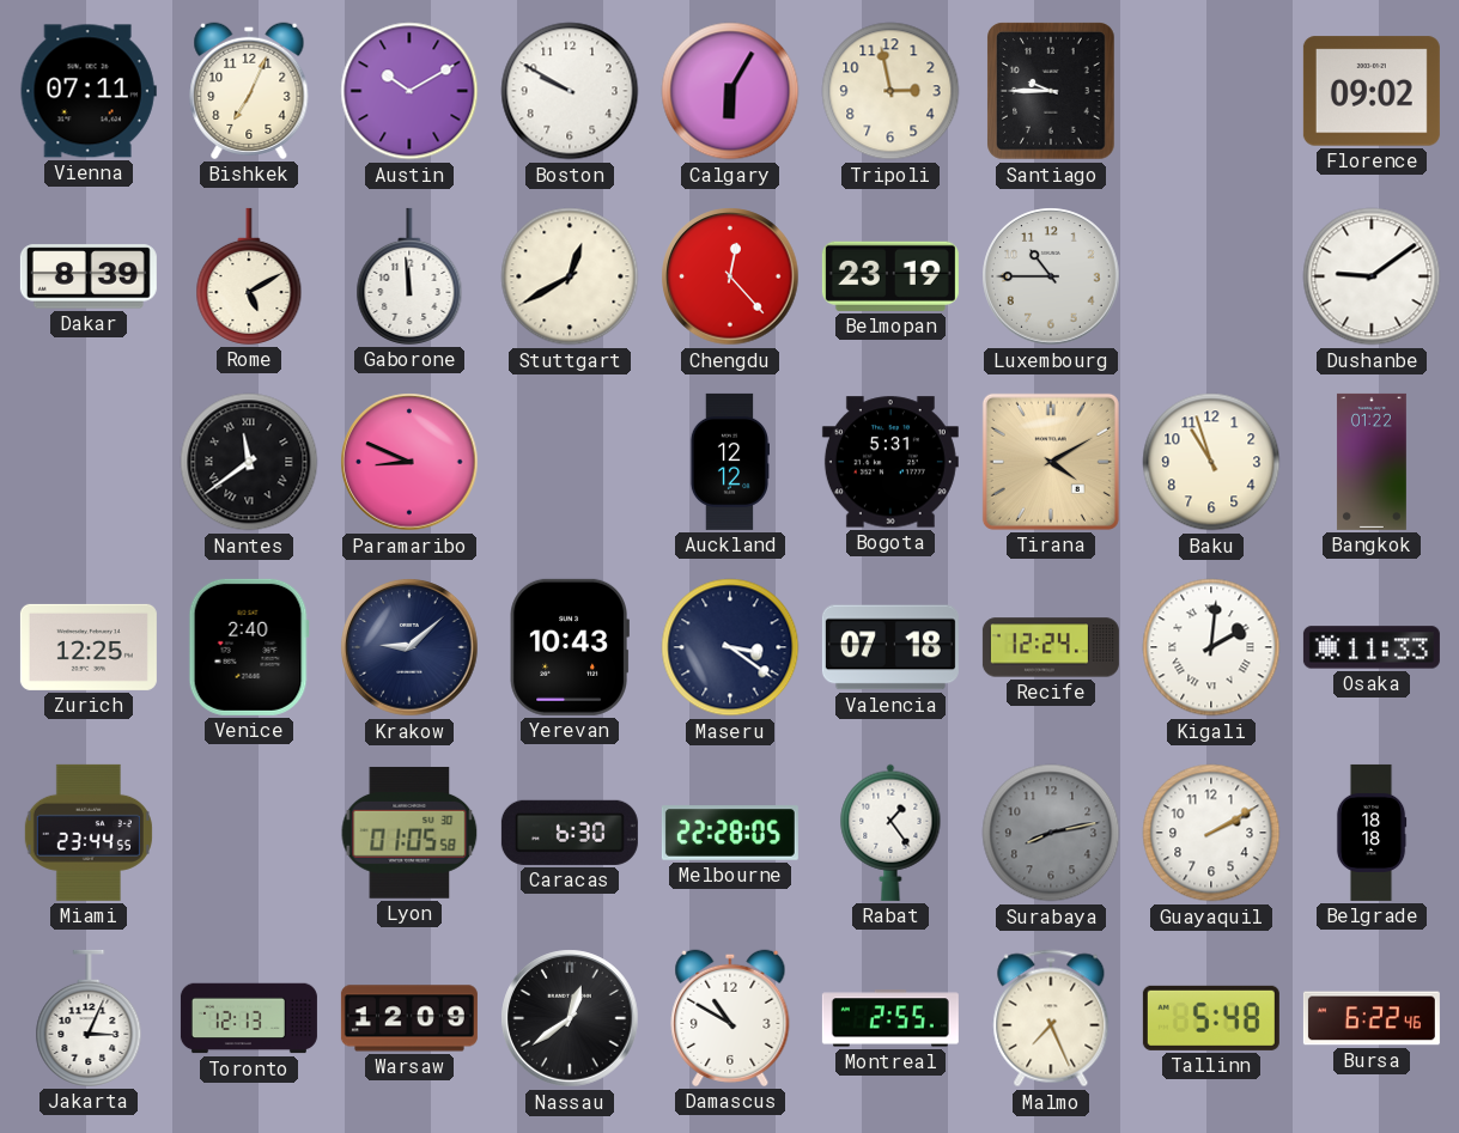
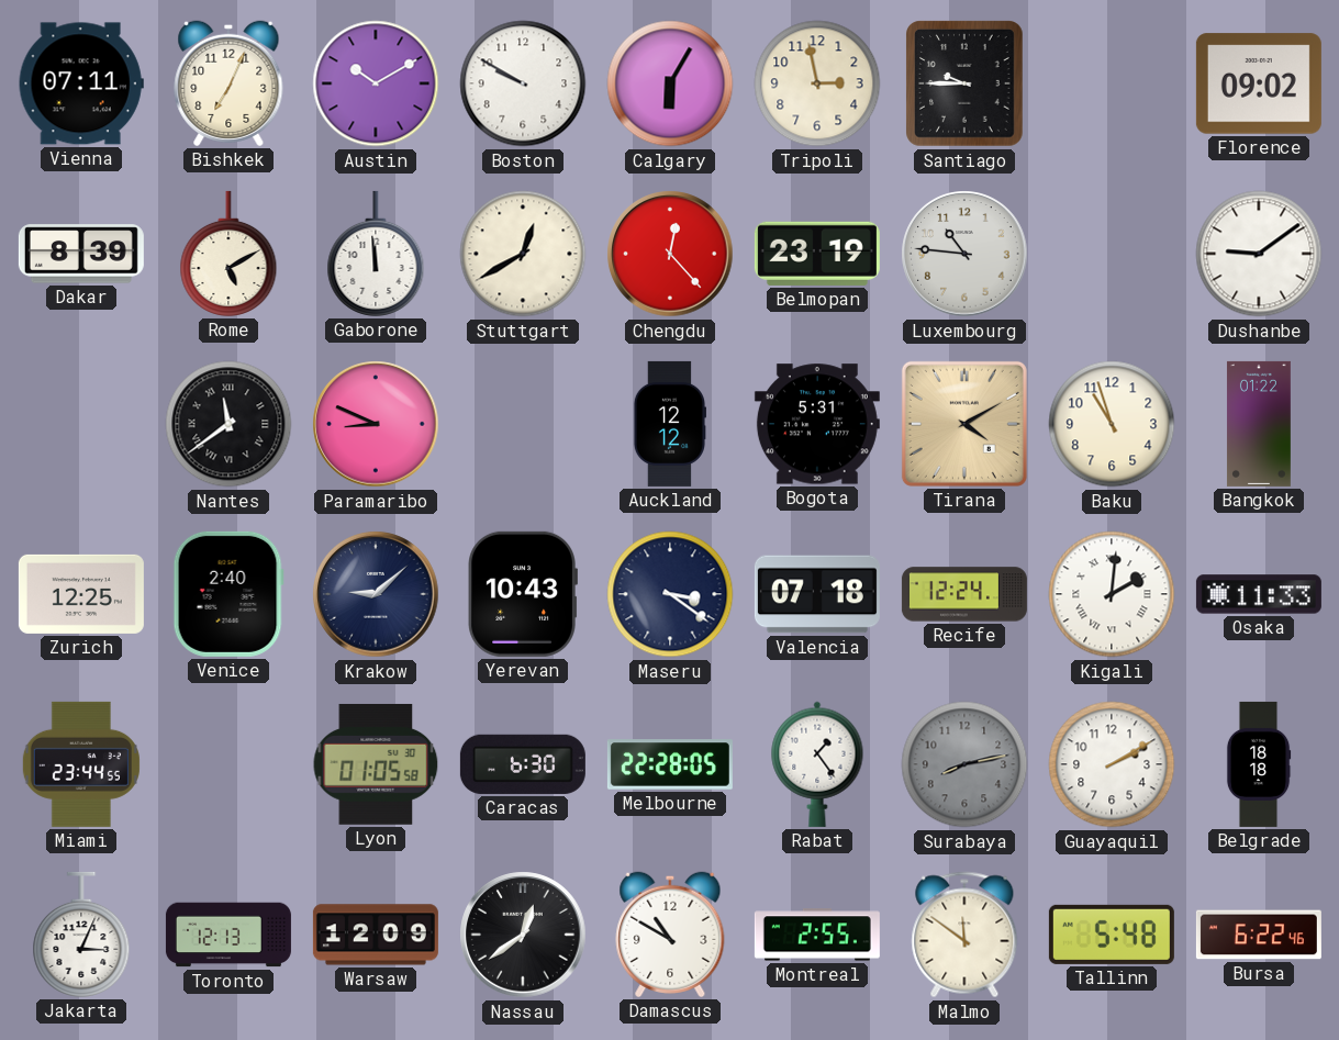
Luxembourg: 10:45 -> 10:46
Malmo: 7:26 -> 11:51
